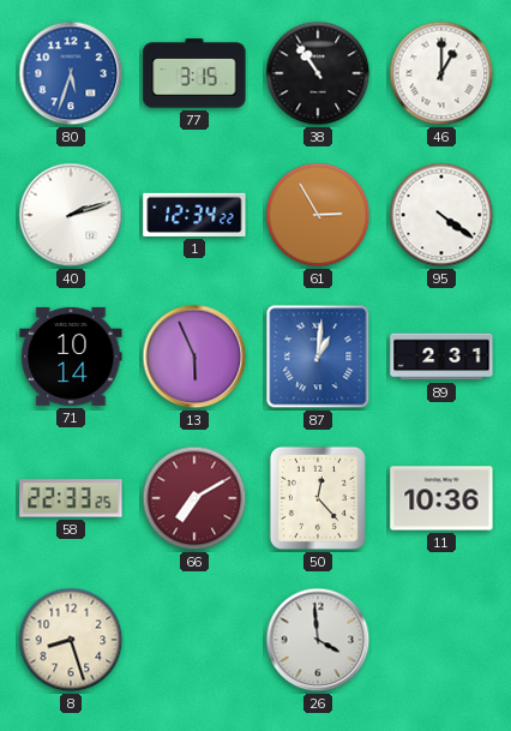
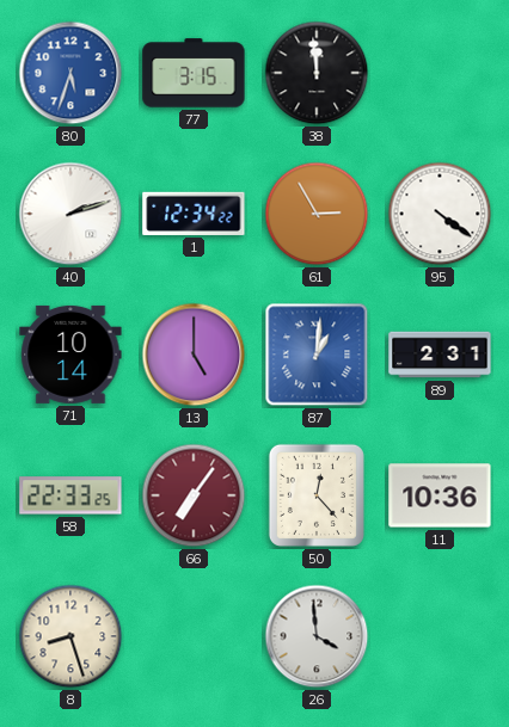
38: 10:54 -> 11:59
46: 1:00 -> none
13: 5:56 -> 5:00
66: 7:10 -> 7:06
